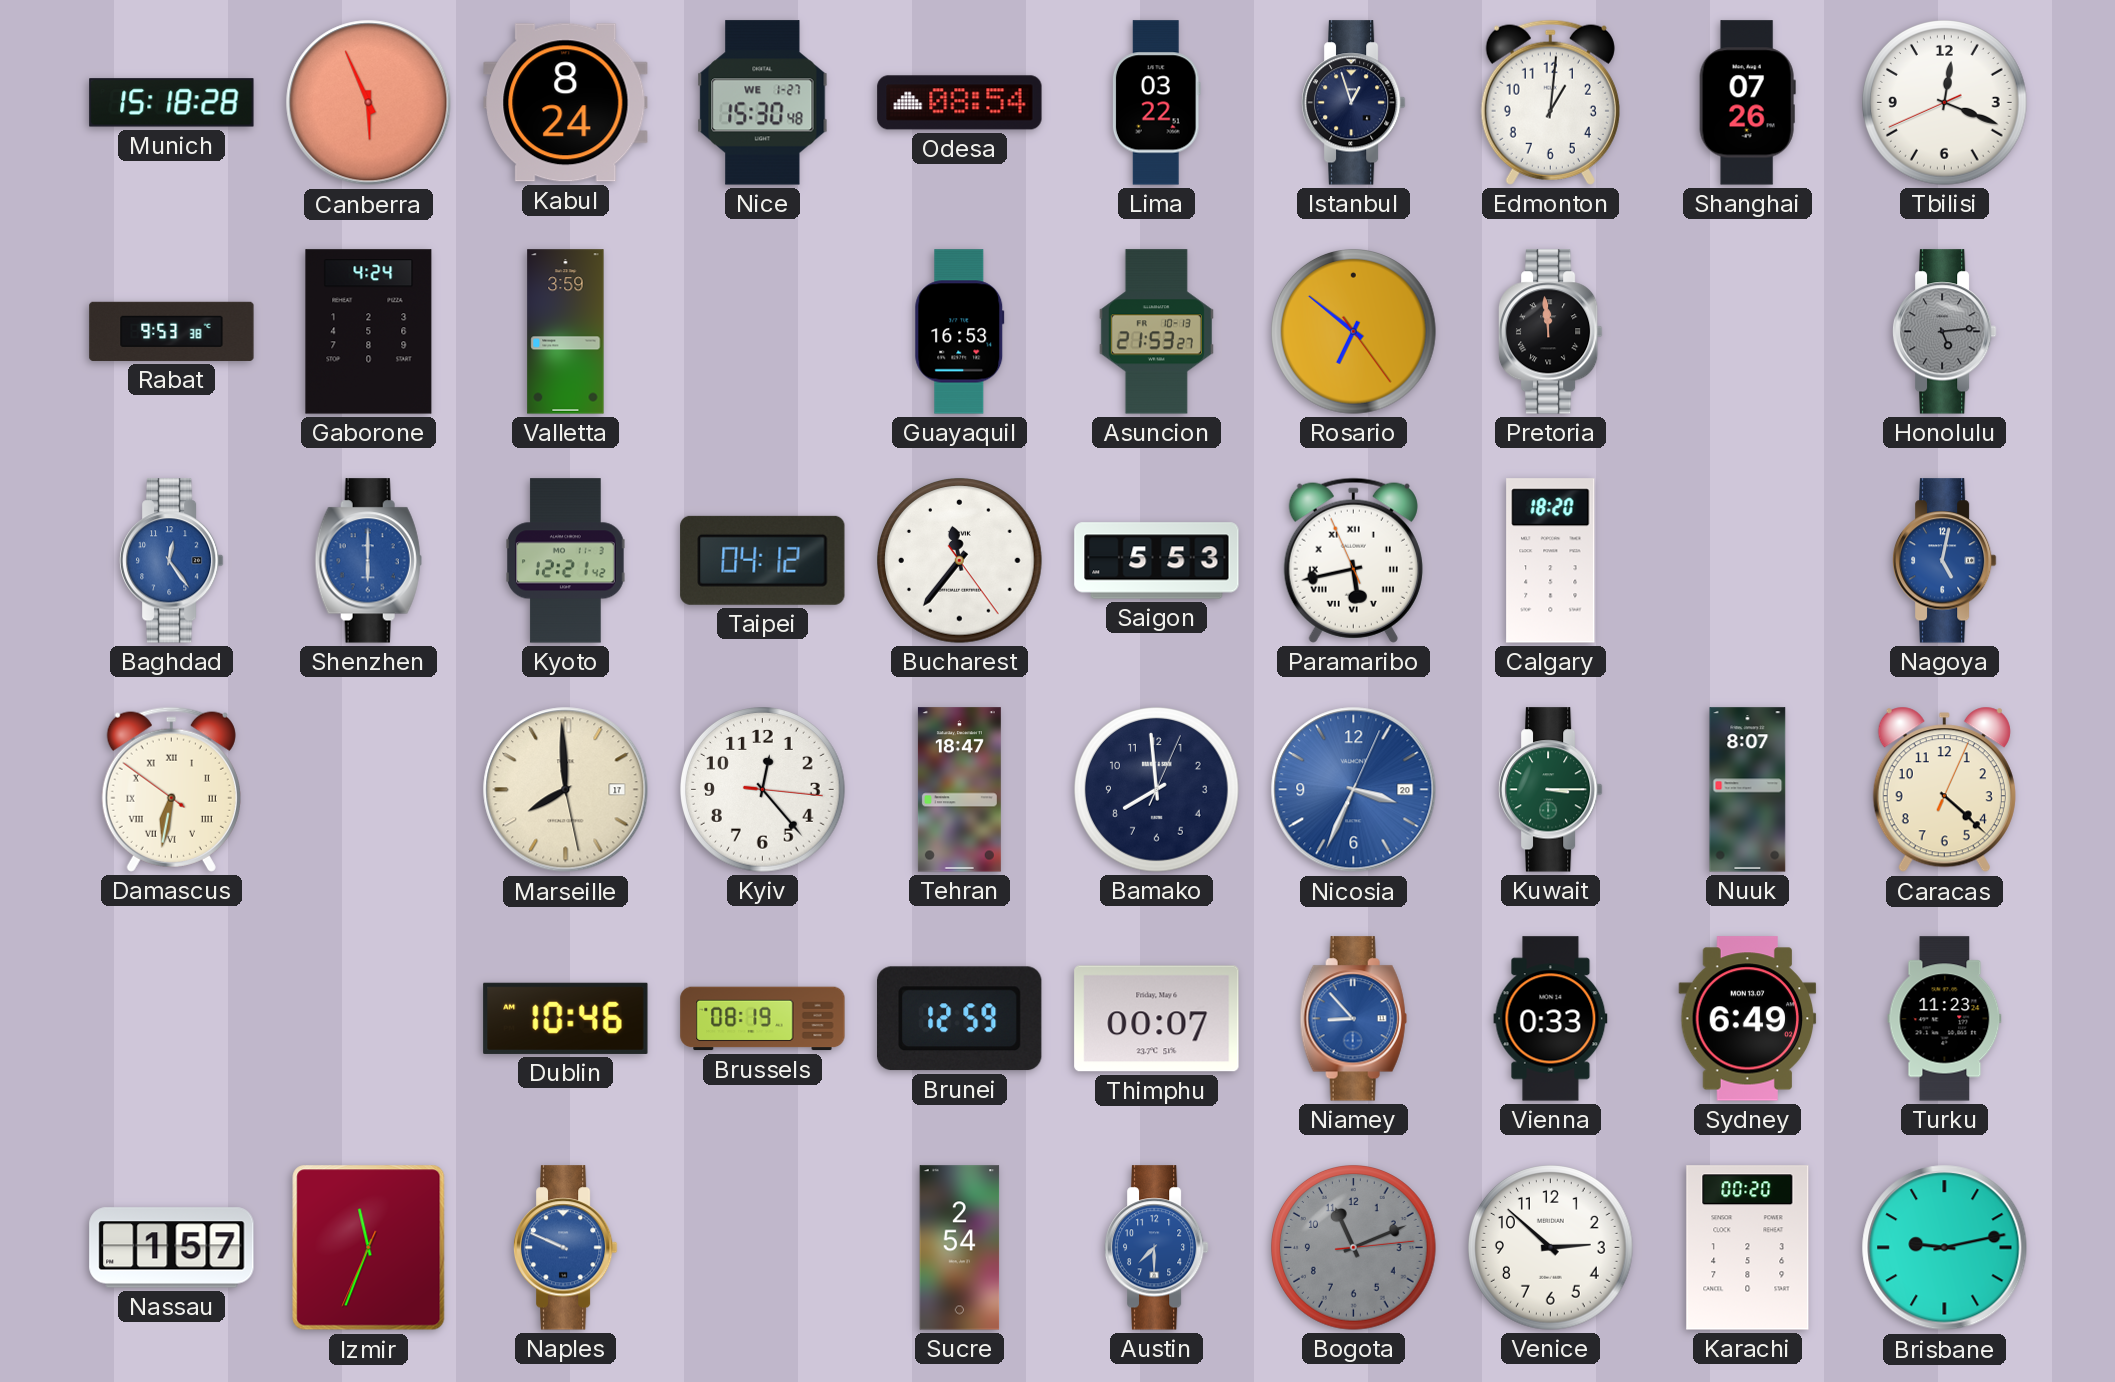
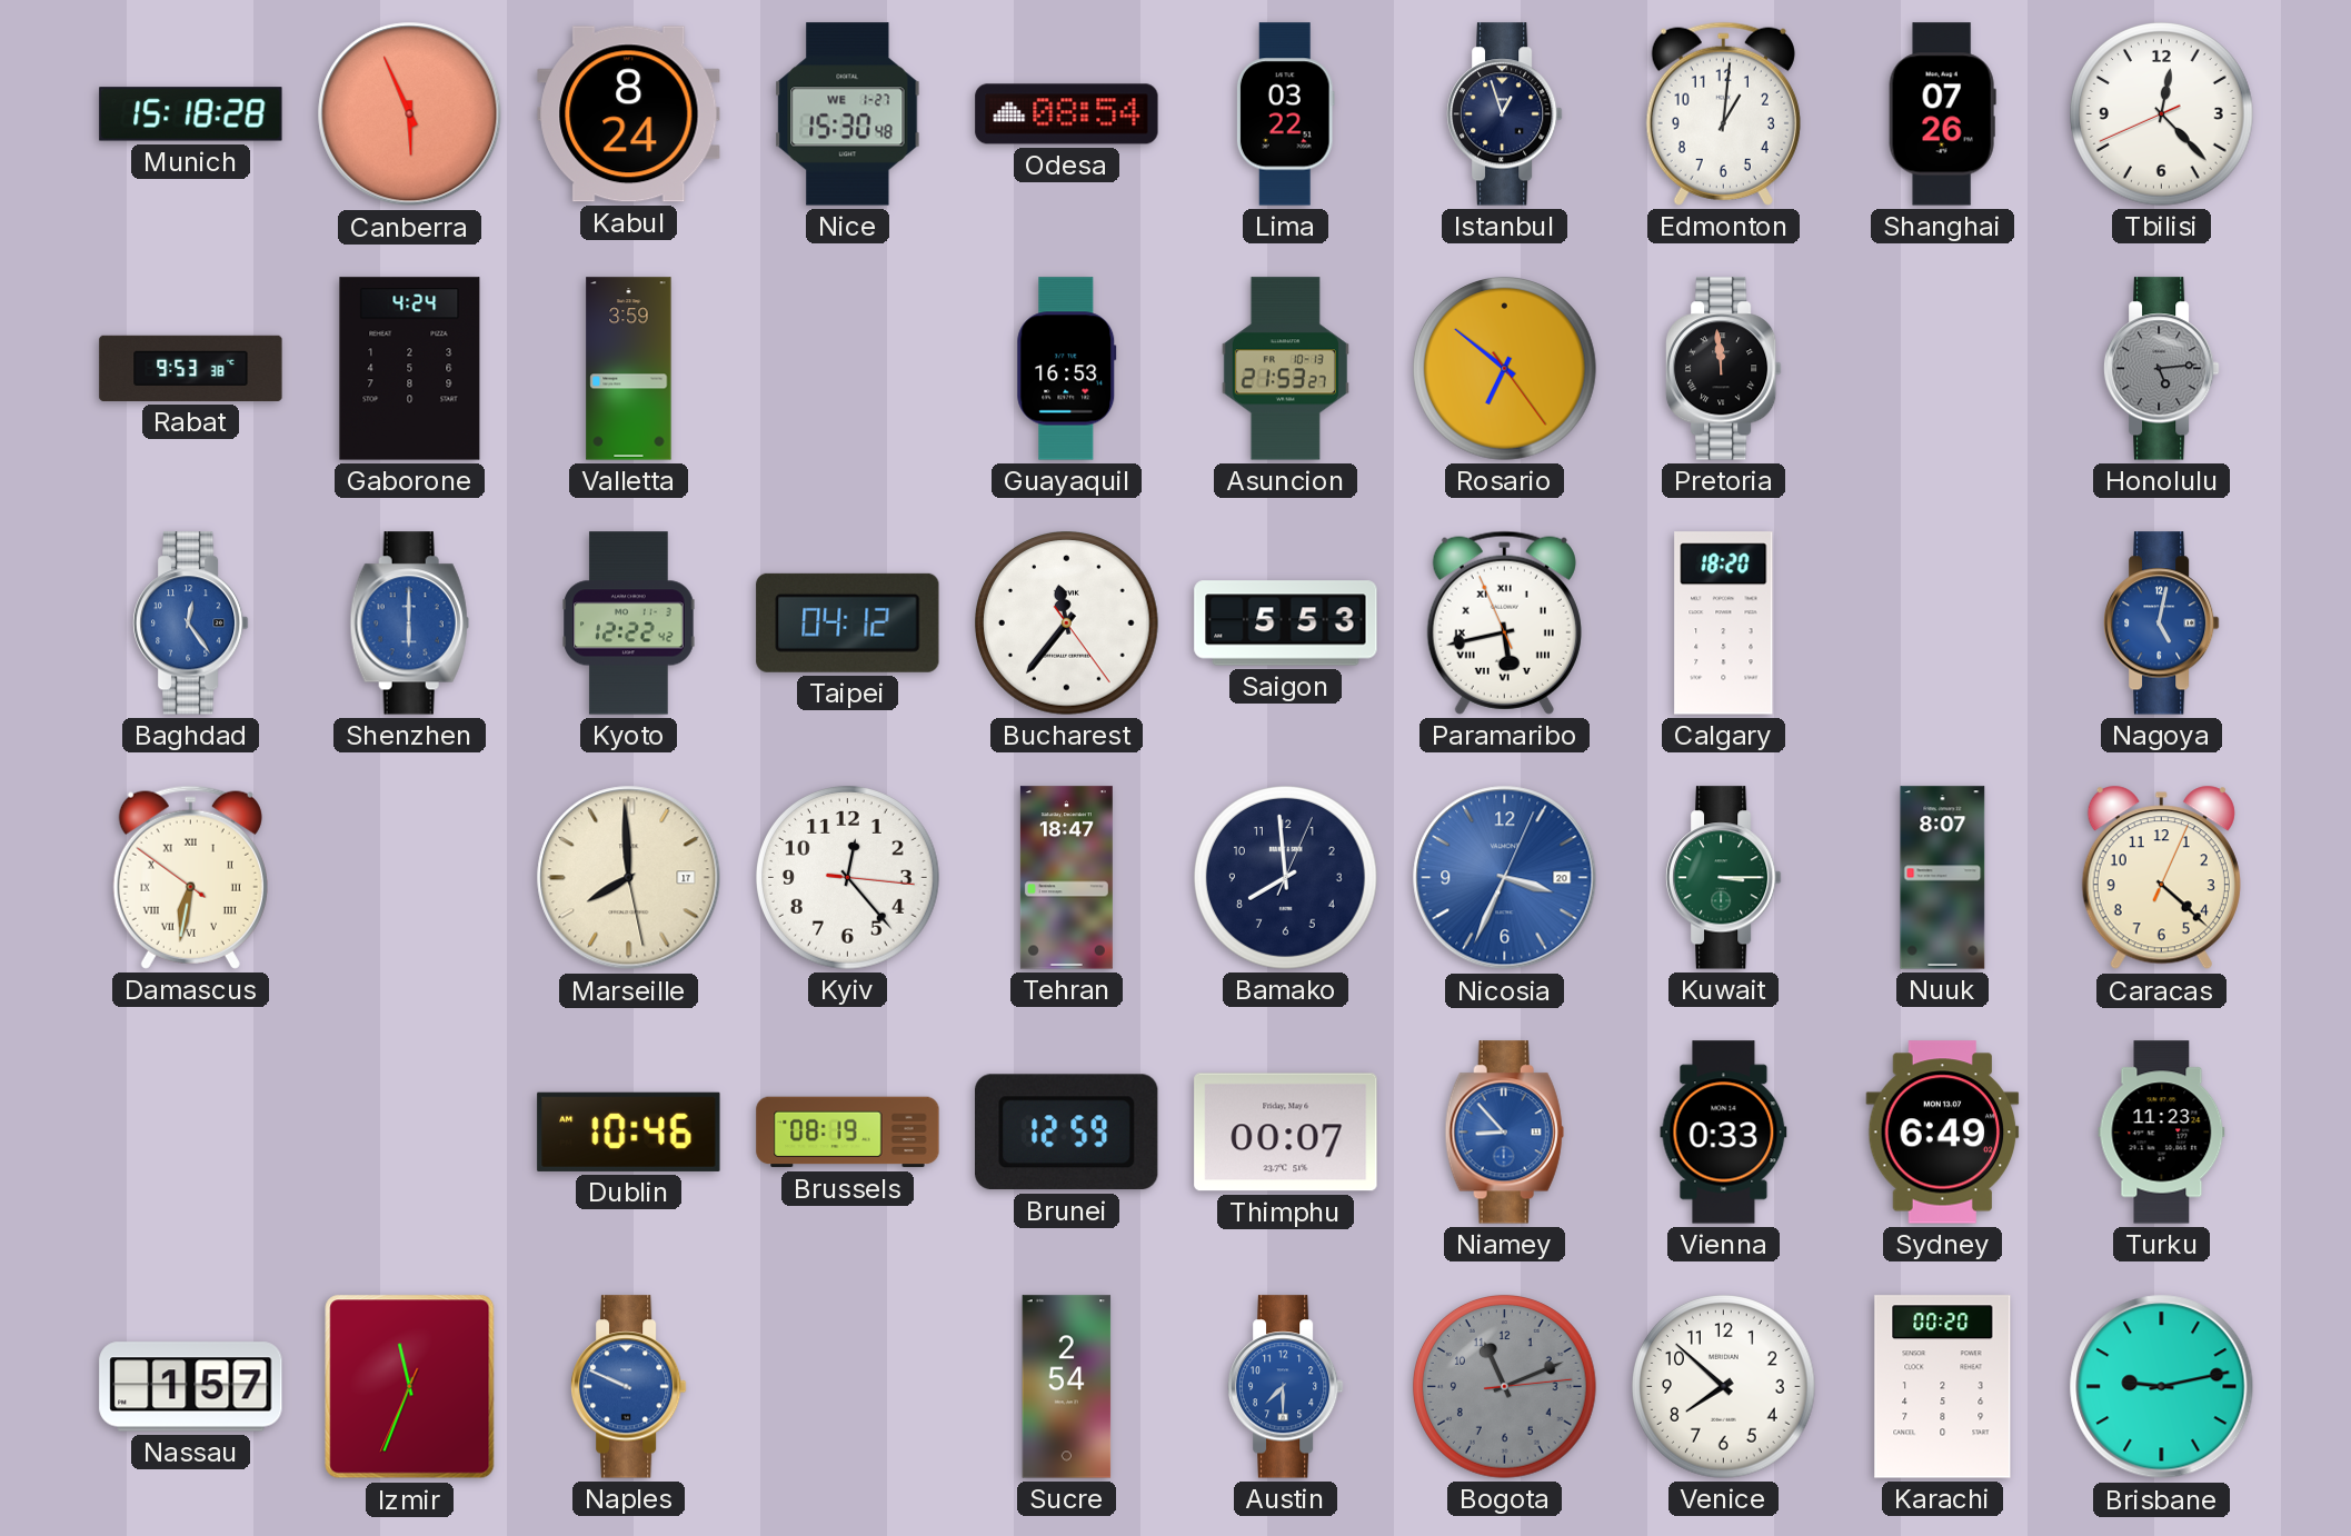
Tbilisi: 12:18 -> 12:22
Kyoto: 12:21 -> 12:22
Venice: 2:52 -> 7:52
